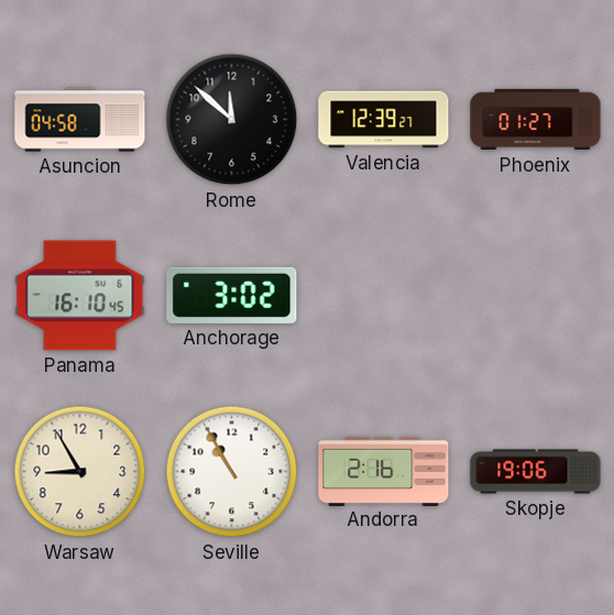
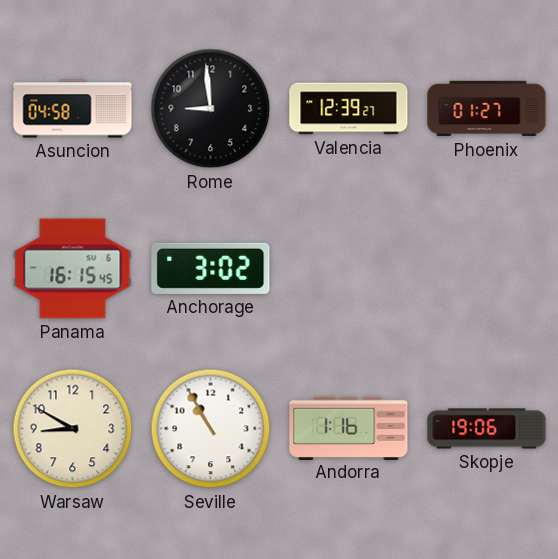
Rome: 11:52 -> 8:59
Panama: 16:10 -> 16:15
Warsaw: 8:55 -> 8:50
Andorra: 2:16 -> 1:16
